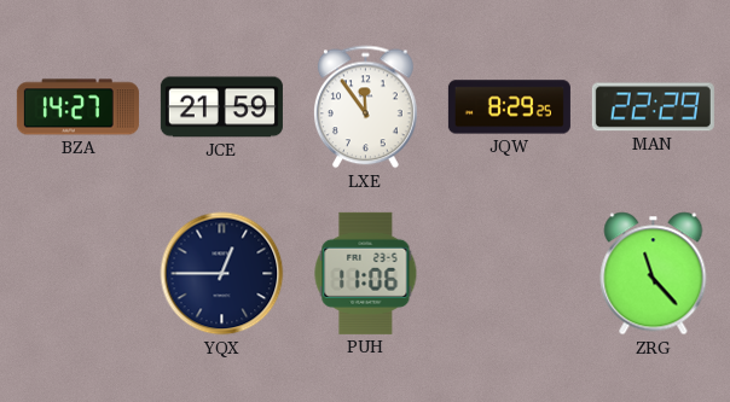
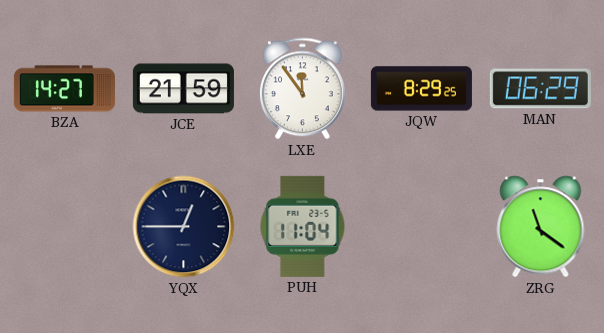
MAN: 22:29 -> 06:29
PUH: 11:06 -> 11:04
ZRG: 11:23 -> 11:21
